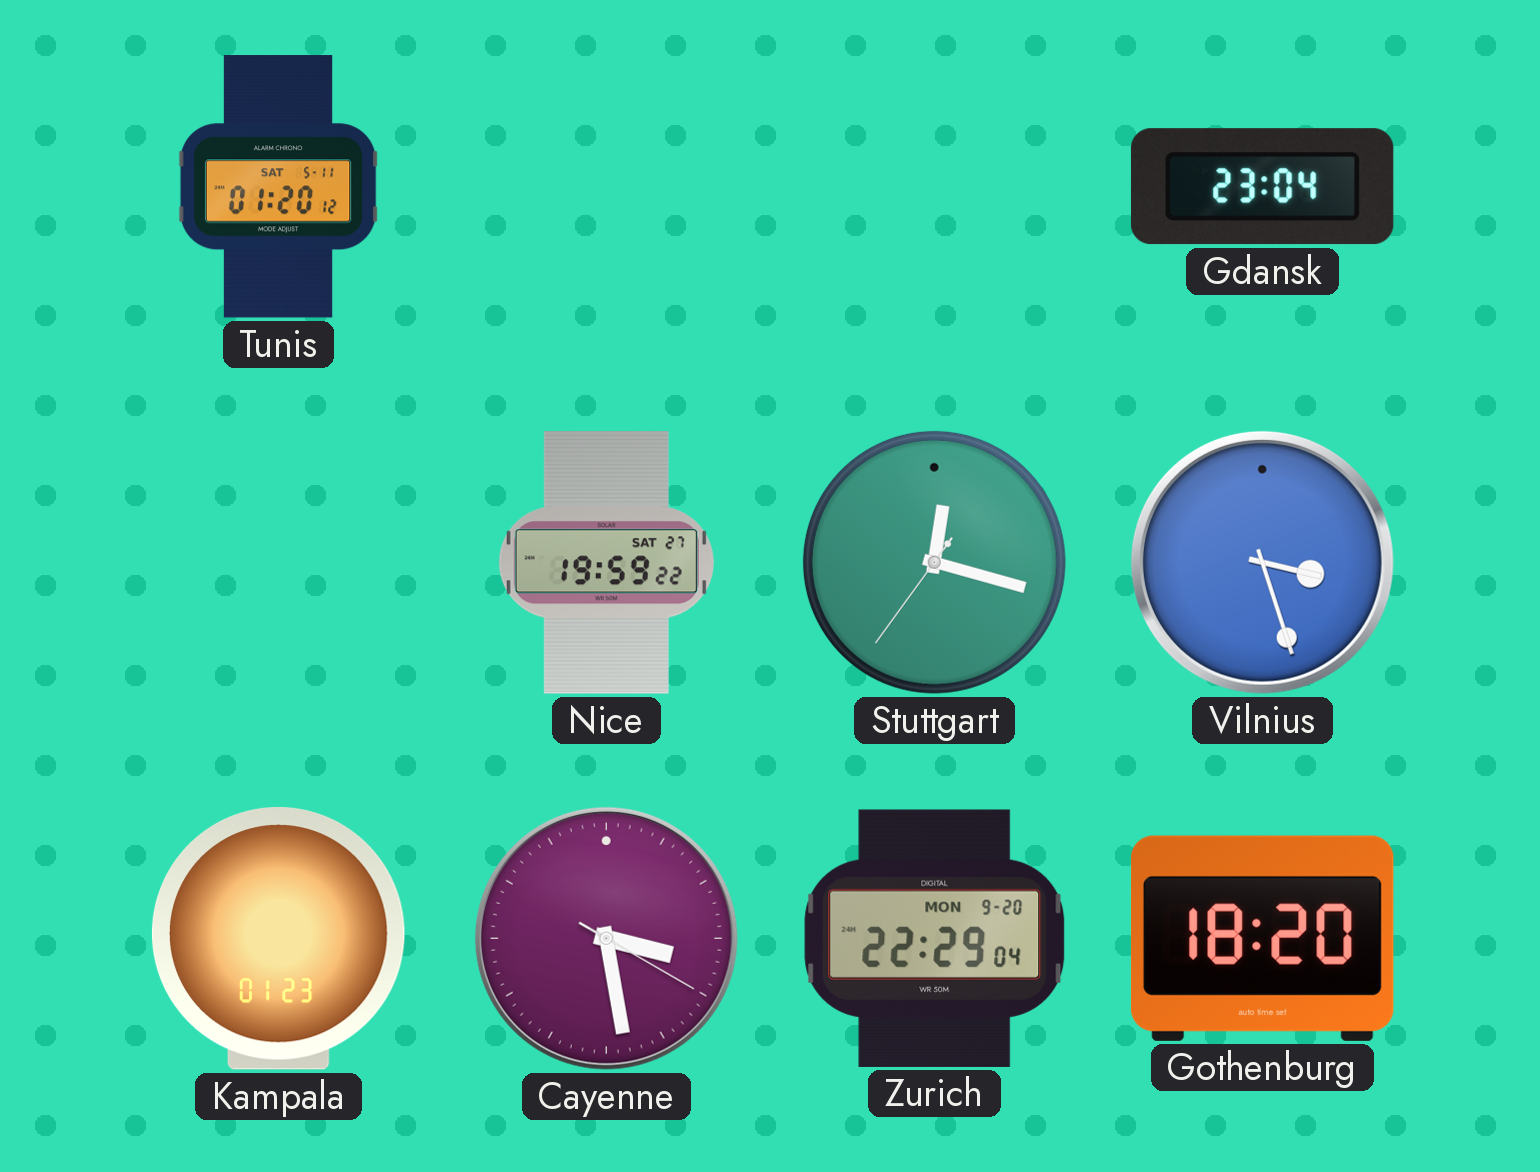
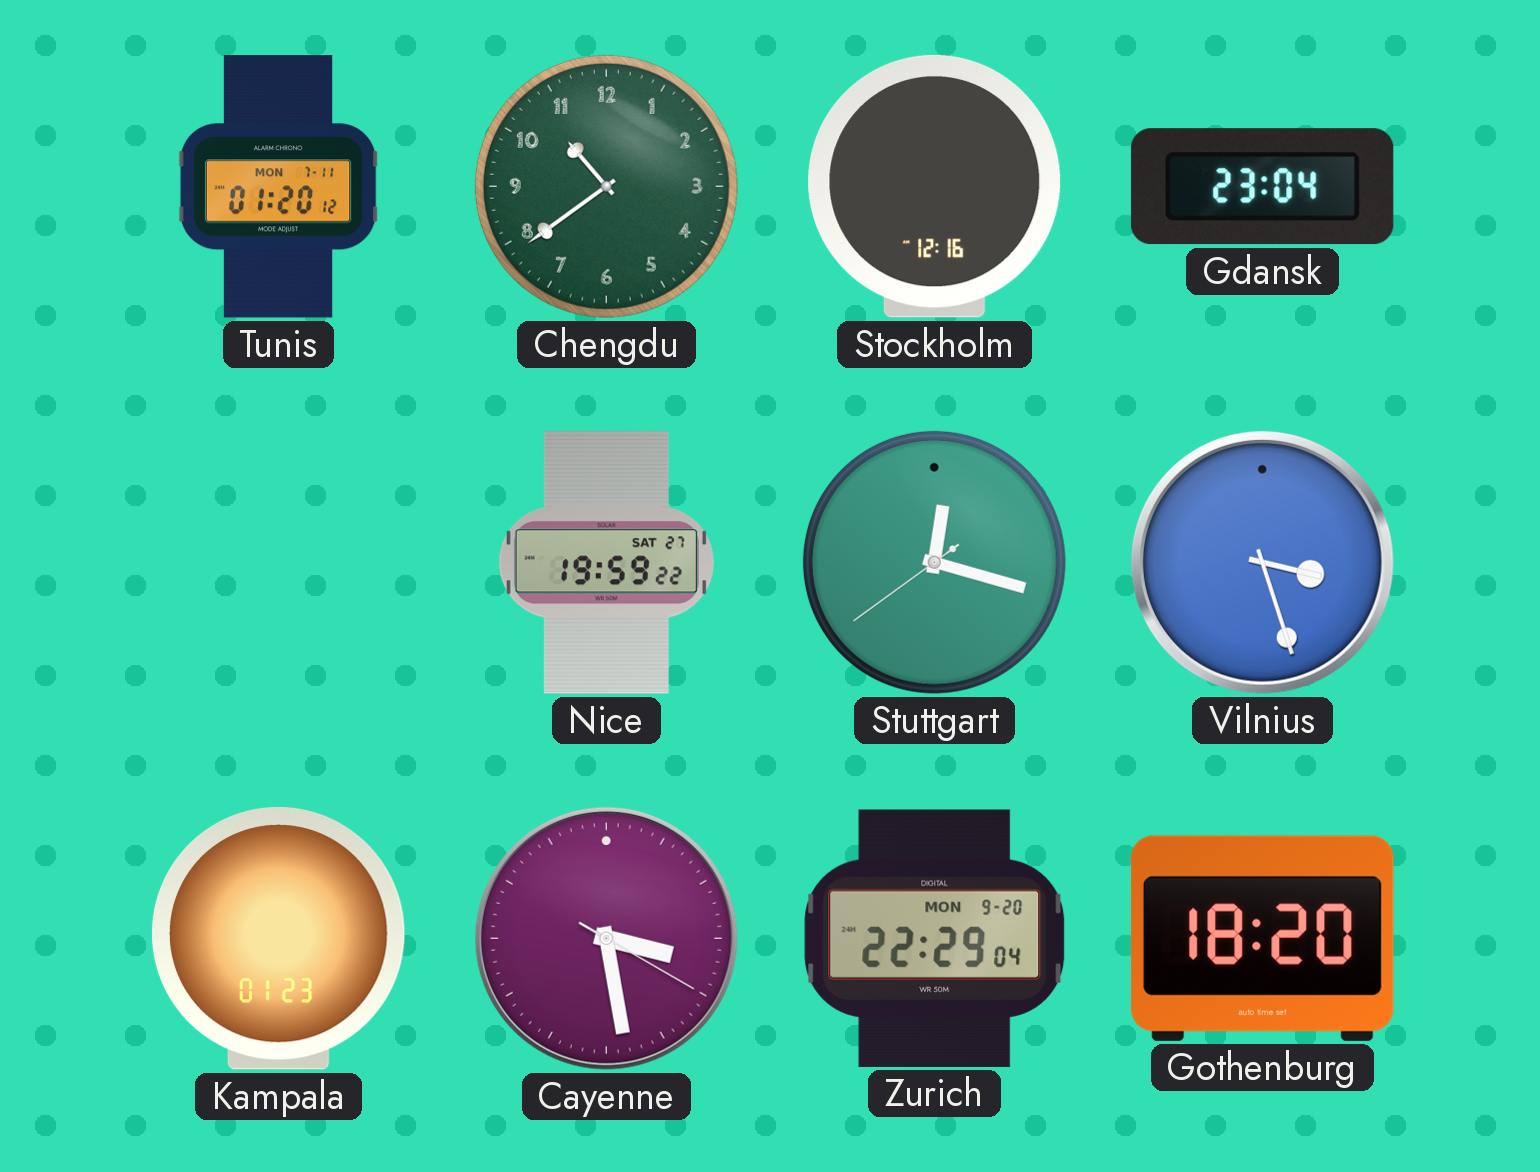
Tunis date: SAT 5-11 -> MON 7-11
Chengdu: none -> 10:39
Stockholm: none -> 12:16
Stuttgart: 12:17:36 -> 12:17:39
